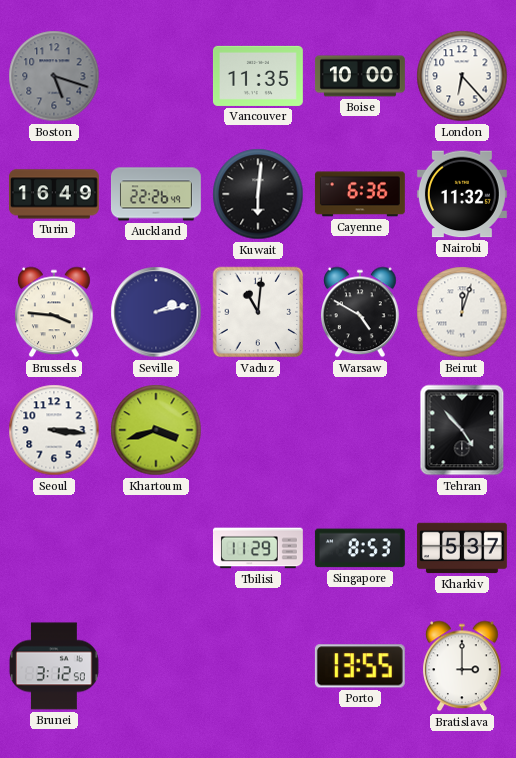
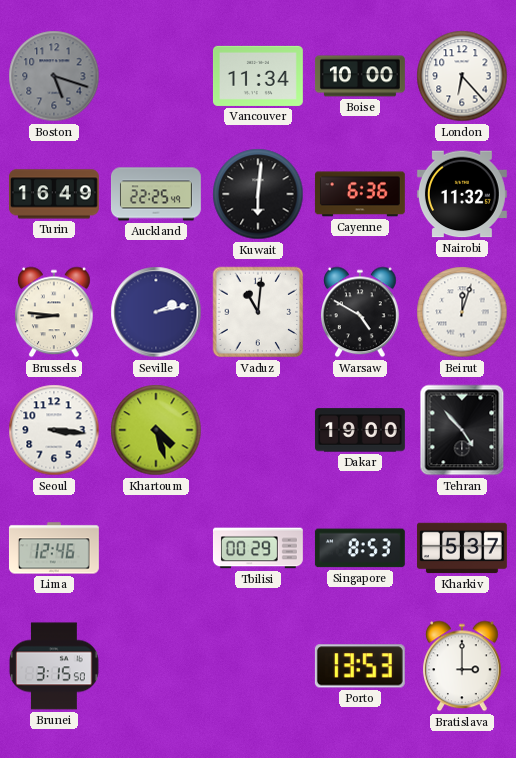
Vancouver: 11:35 -> 11:34
Auckland: 22:26 -> 22:25
Brussels: 3:46 -> 8:46
Khartoum: 3:42 -> 4:27
Dakar: none -> 19:00
Lima: none -> 12:46
Tbilisi: 11:29 -> 00:29
Brunei: 3:12 -> 3:15
Porto: 13:55 -> 13:53
